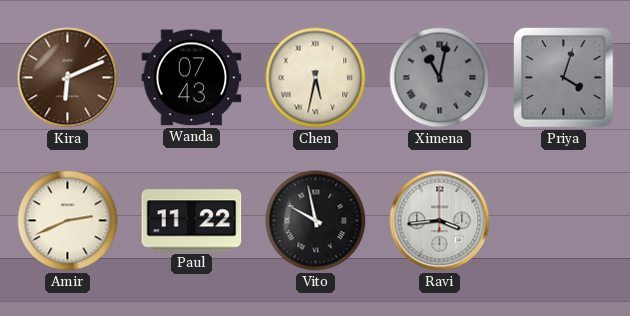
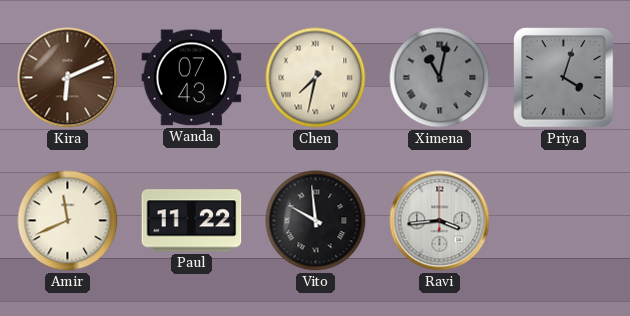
Chen: 5:32 -> 7:32
Amir: 2:41 -> 11:41
Vito: 9:58 -> 9:59
